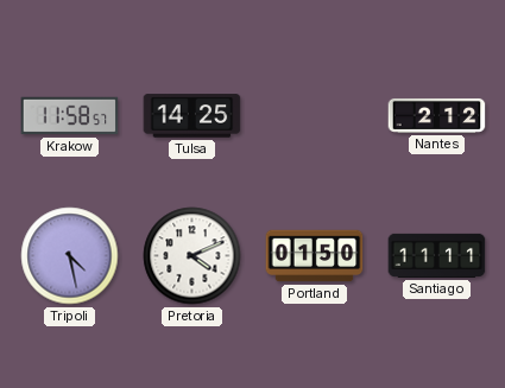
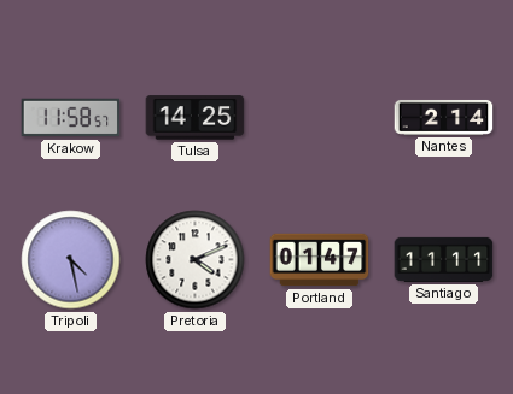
Nantes: 2:12 -> 2:14
Portland: 01:50 -> 01:47
